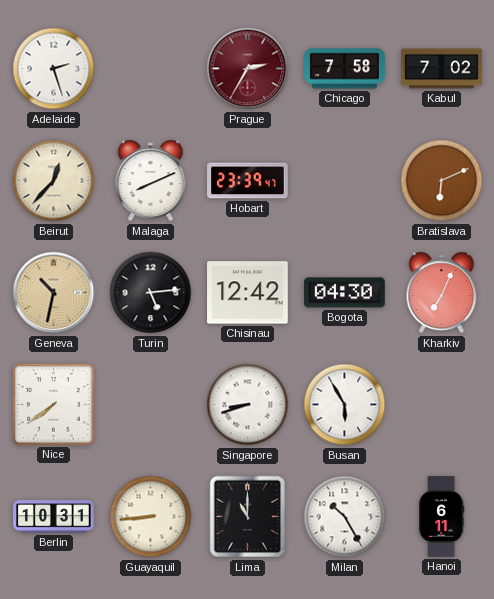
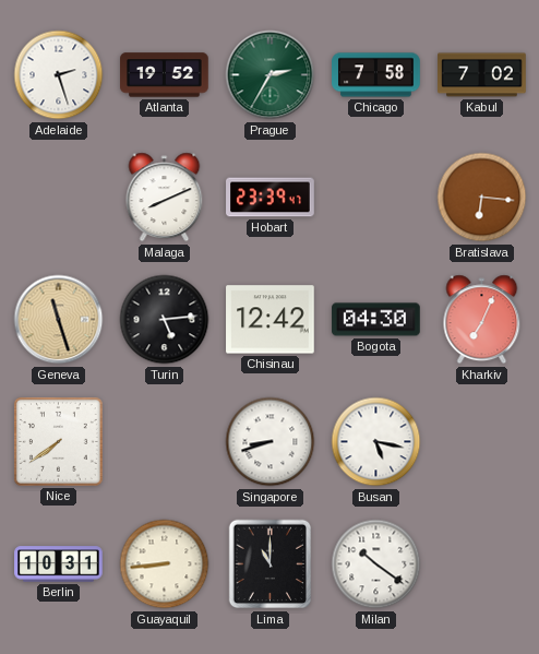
Atlanta: none -> 19:52
Prague dial: burgundy -> green
Beirut: 12:37 -> none
Bratislava: 6:11 -> 6:16
Geneva: 10:32 -> 11:27
Busan: 5:55 -> 5:17
Milan: 10:25 -> 10:21
Hanoi: 6:11 -> none
